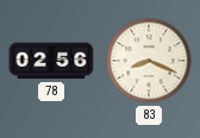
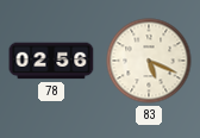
83: 8:19 -> 5:19
